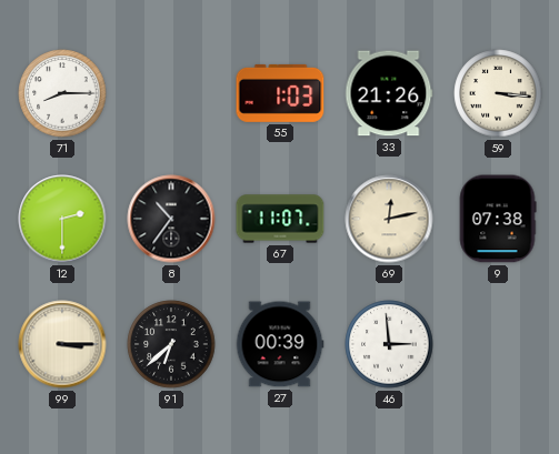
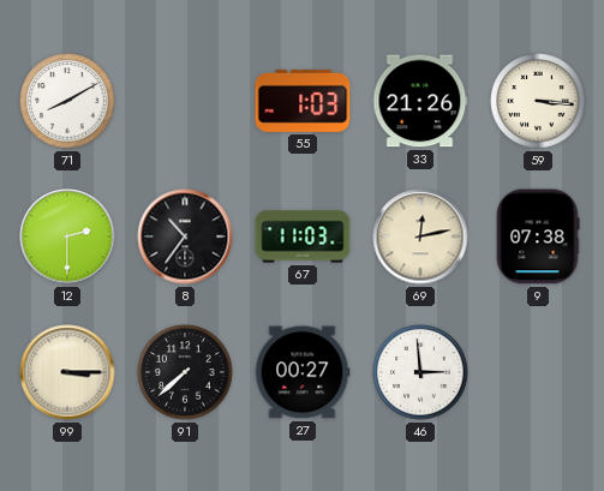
71: 8:15 -> 8:10
67: 11:07 -> 11:03
91: 6:38 -> 7:38
27: 00:39 -> 00:27
